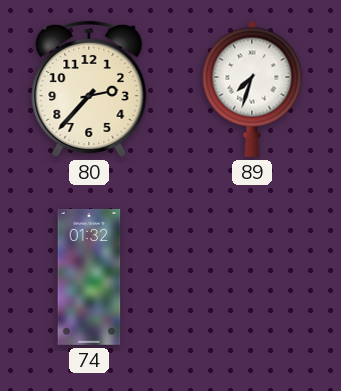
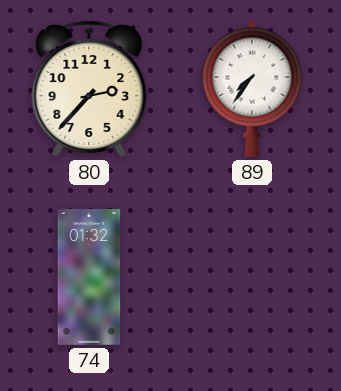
89: 7:33 -> 7:36
